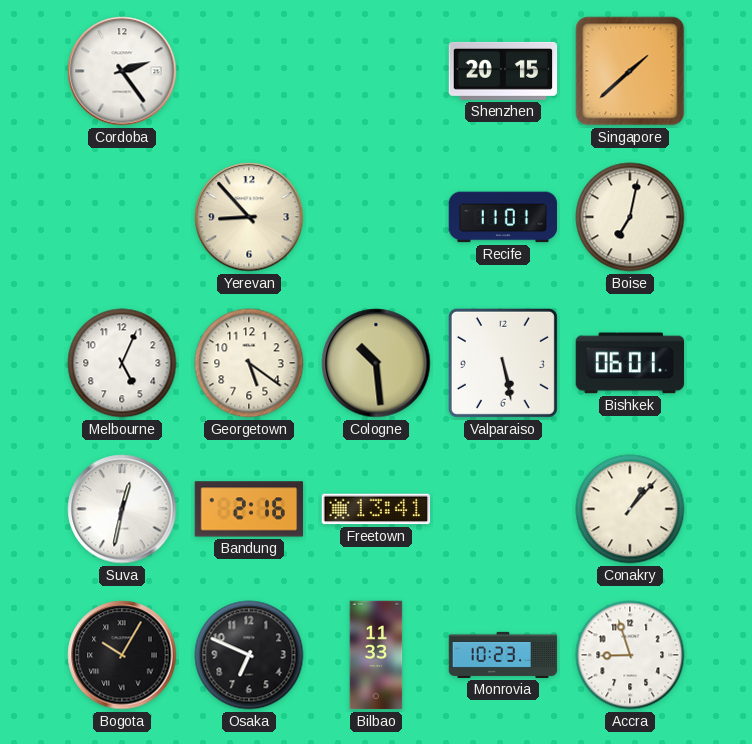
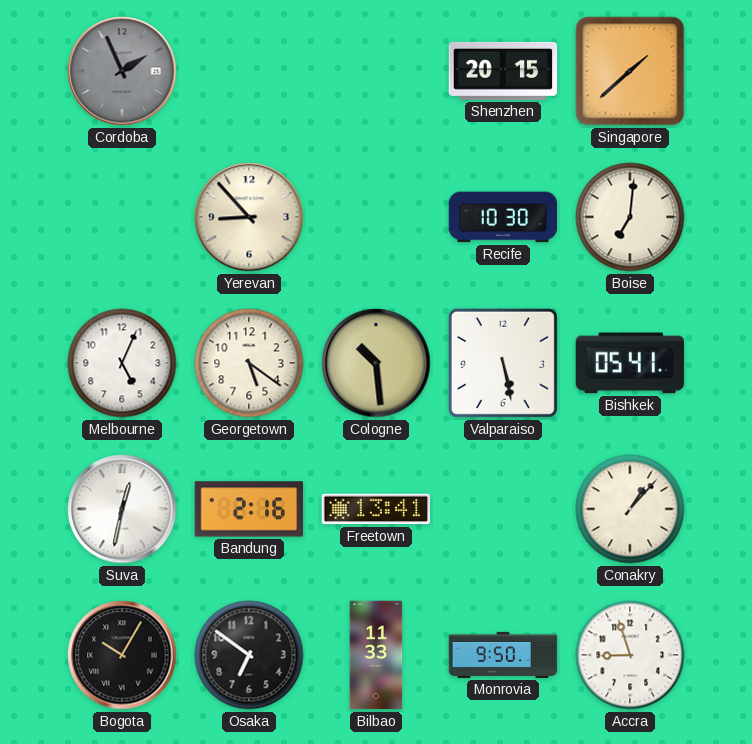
Cordoba: 2:24 -> 1:56
Cordoba dial: white -> grey
Recife: 11:01 -> 10:30
Boise: 7:02 -> 7:01
Bishkek: 06:01 -> 05:41
Osaka: 6:49 -> 6:51
Monrovia: 10:23 -> 9:50
